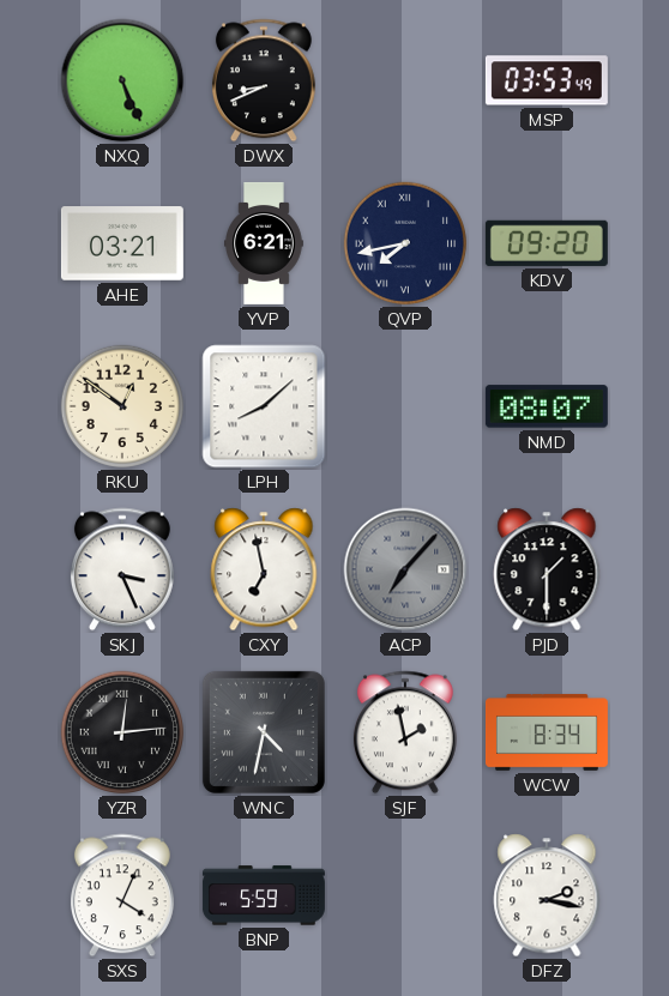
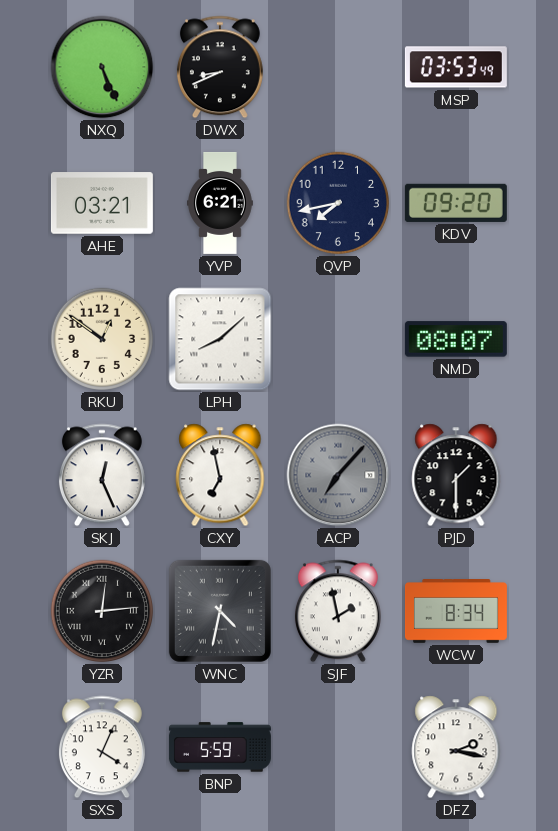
QVP numerals: Roman -> Arabic
SKJ: 3:26 -> 12:26
